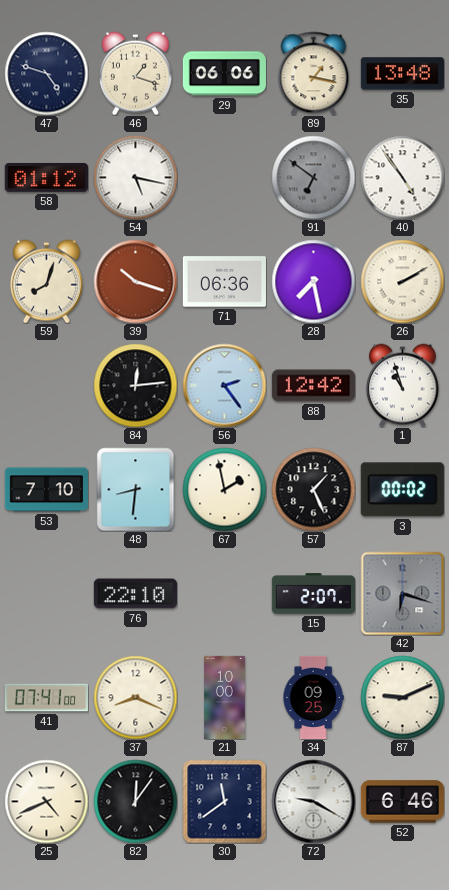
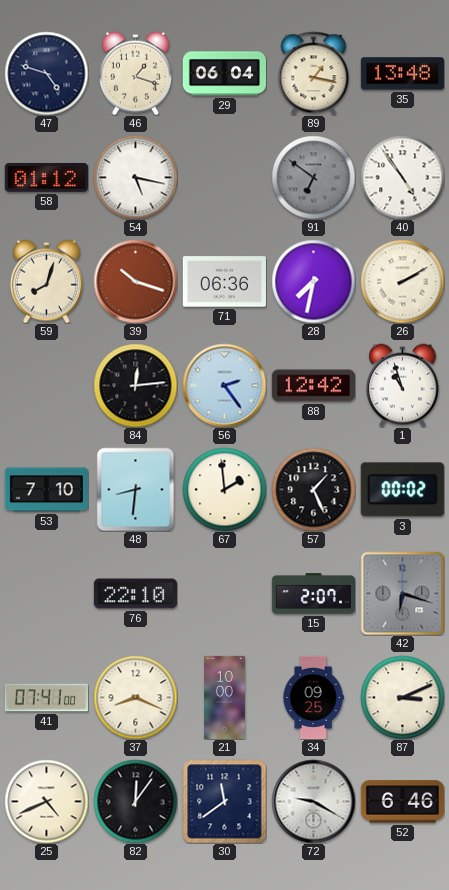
29: 06:06 -> 06:04
28: 7:28 -> 7:32
67: 1:58 -> 1:59
87: 9:11 -> 3:11
